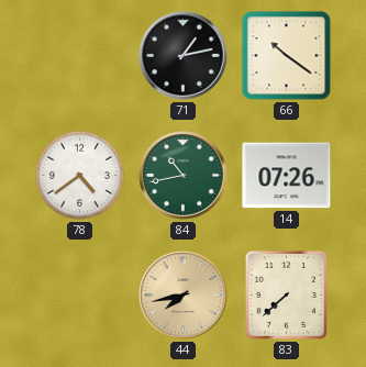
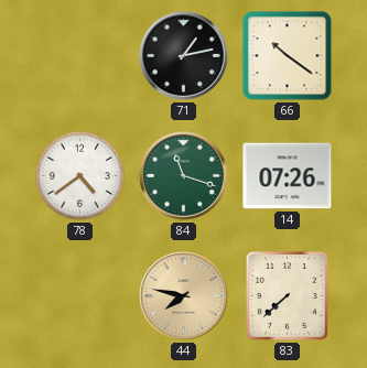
84: 10:43 -> 11:18
44: 7:43 -> 7:47
